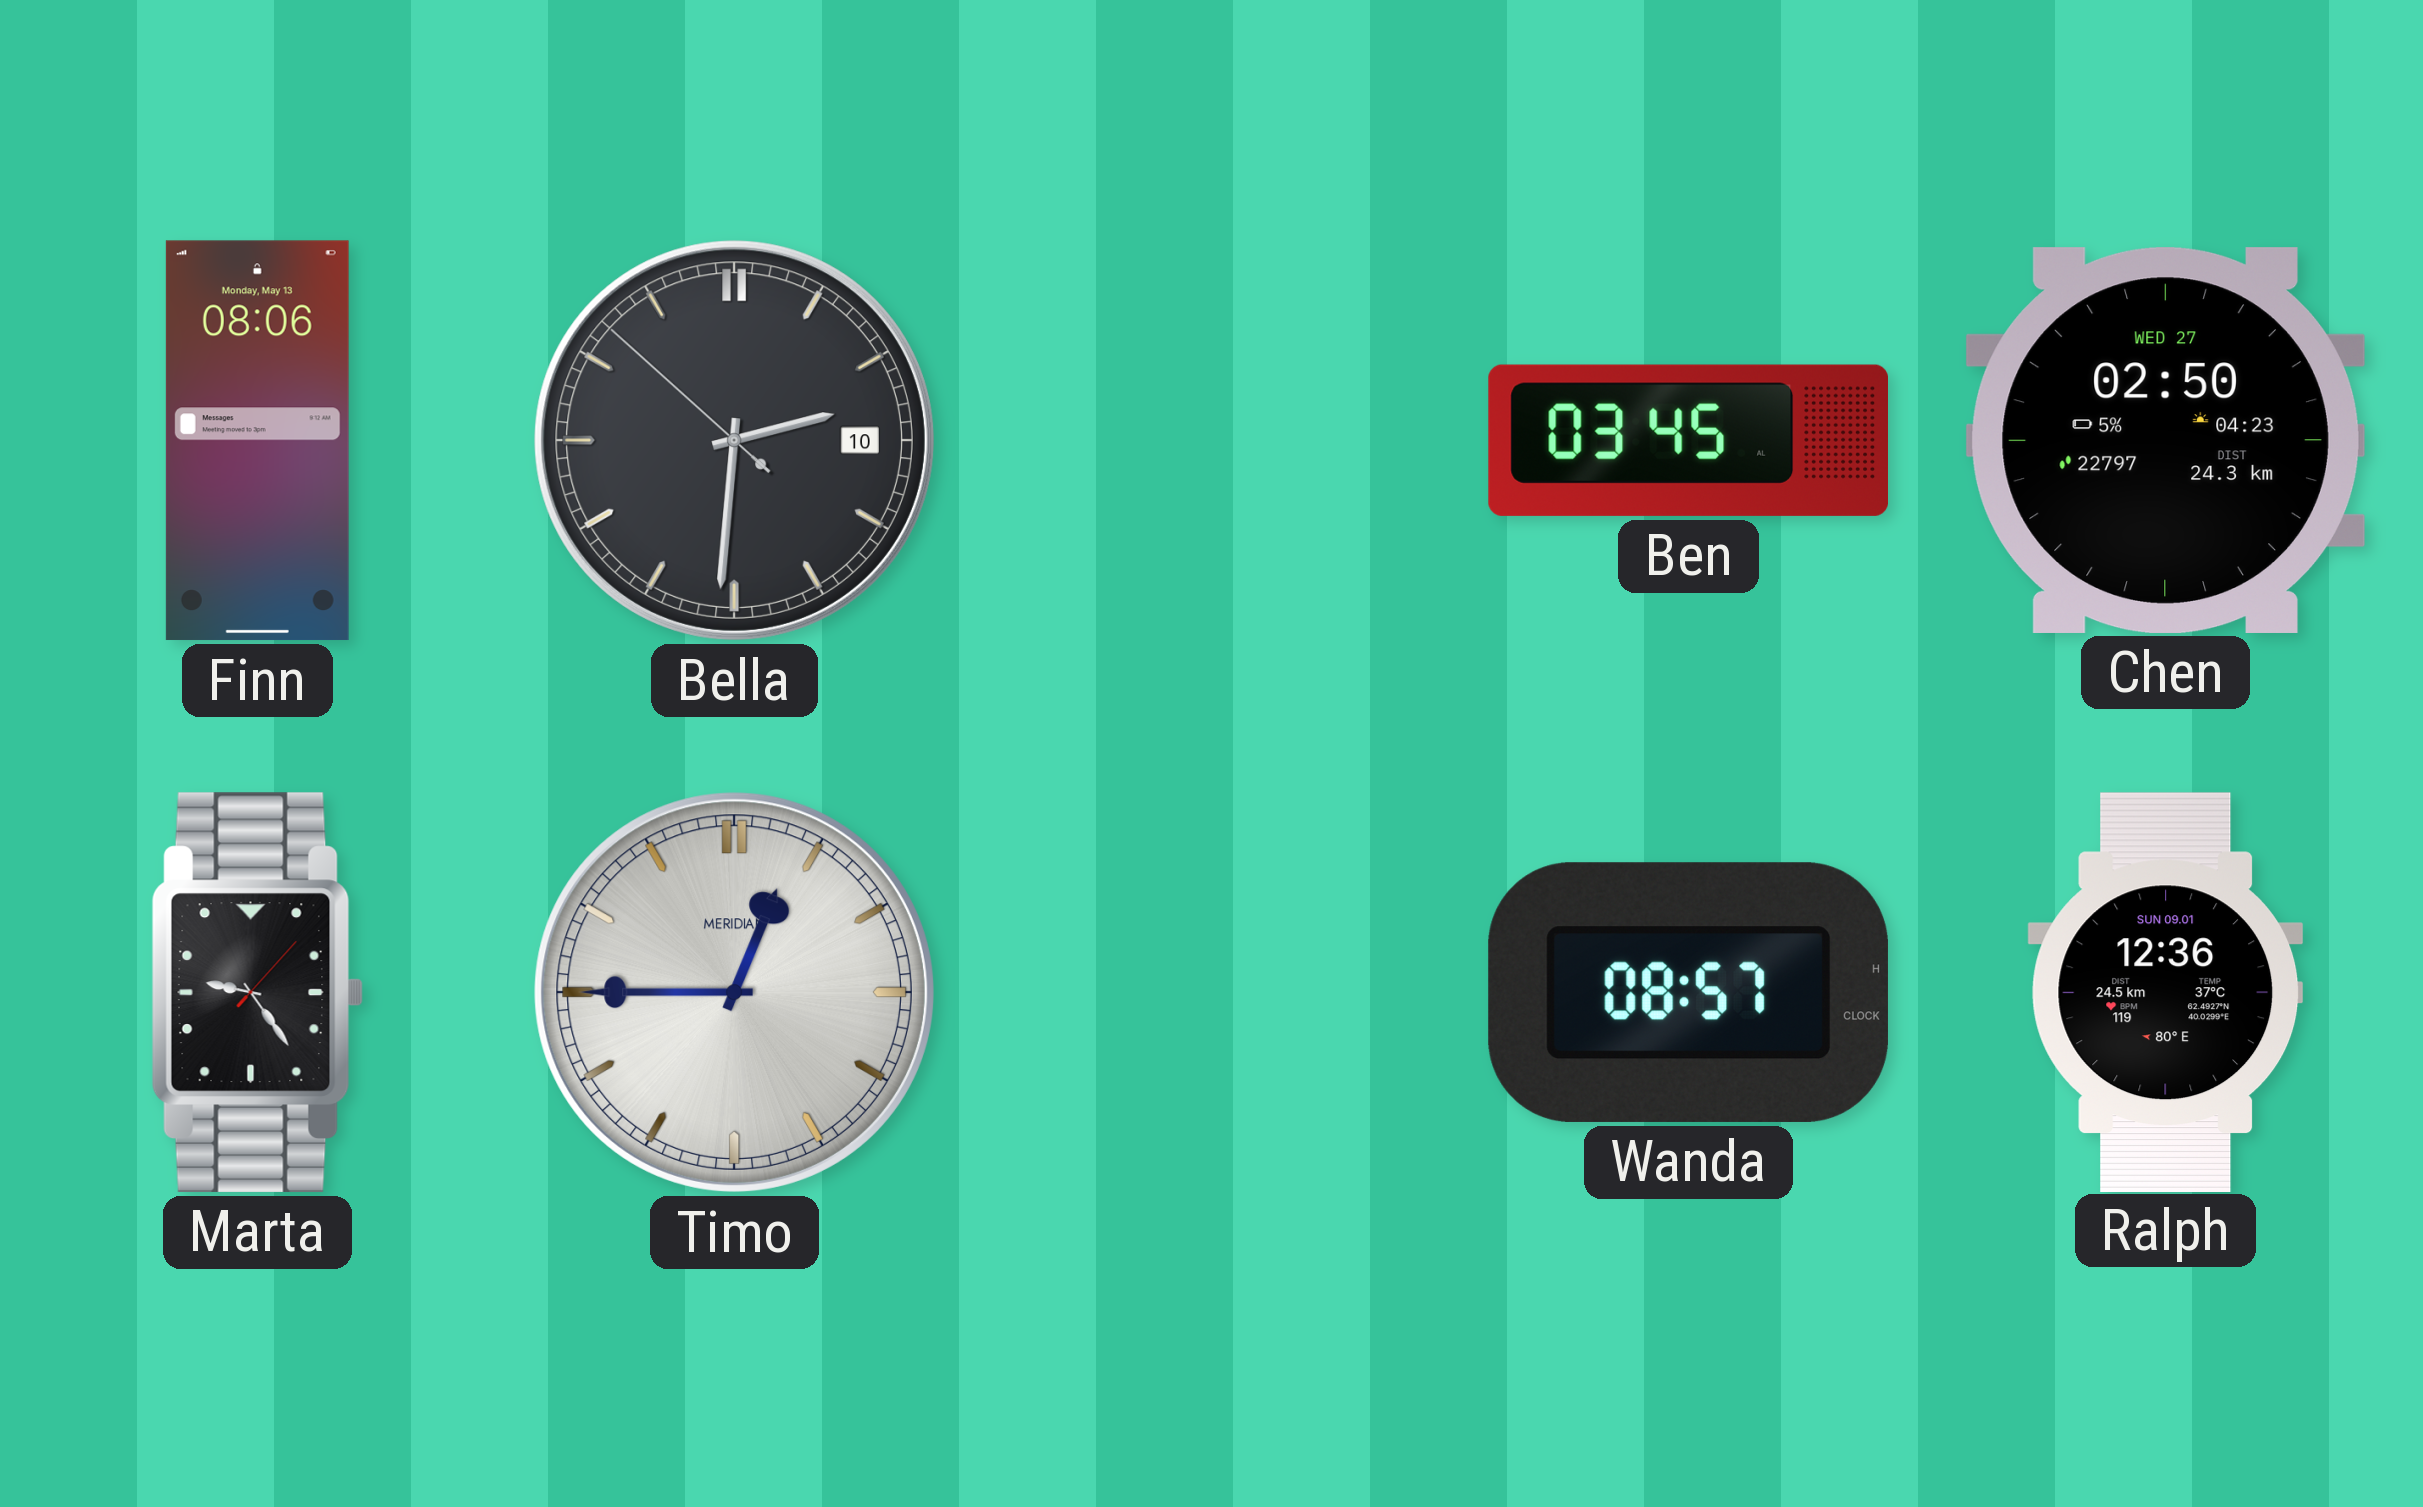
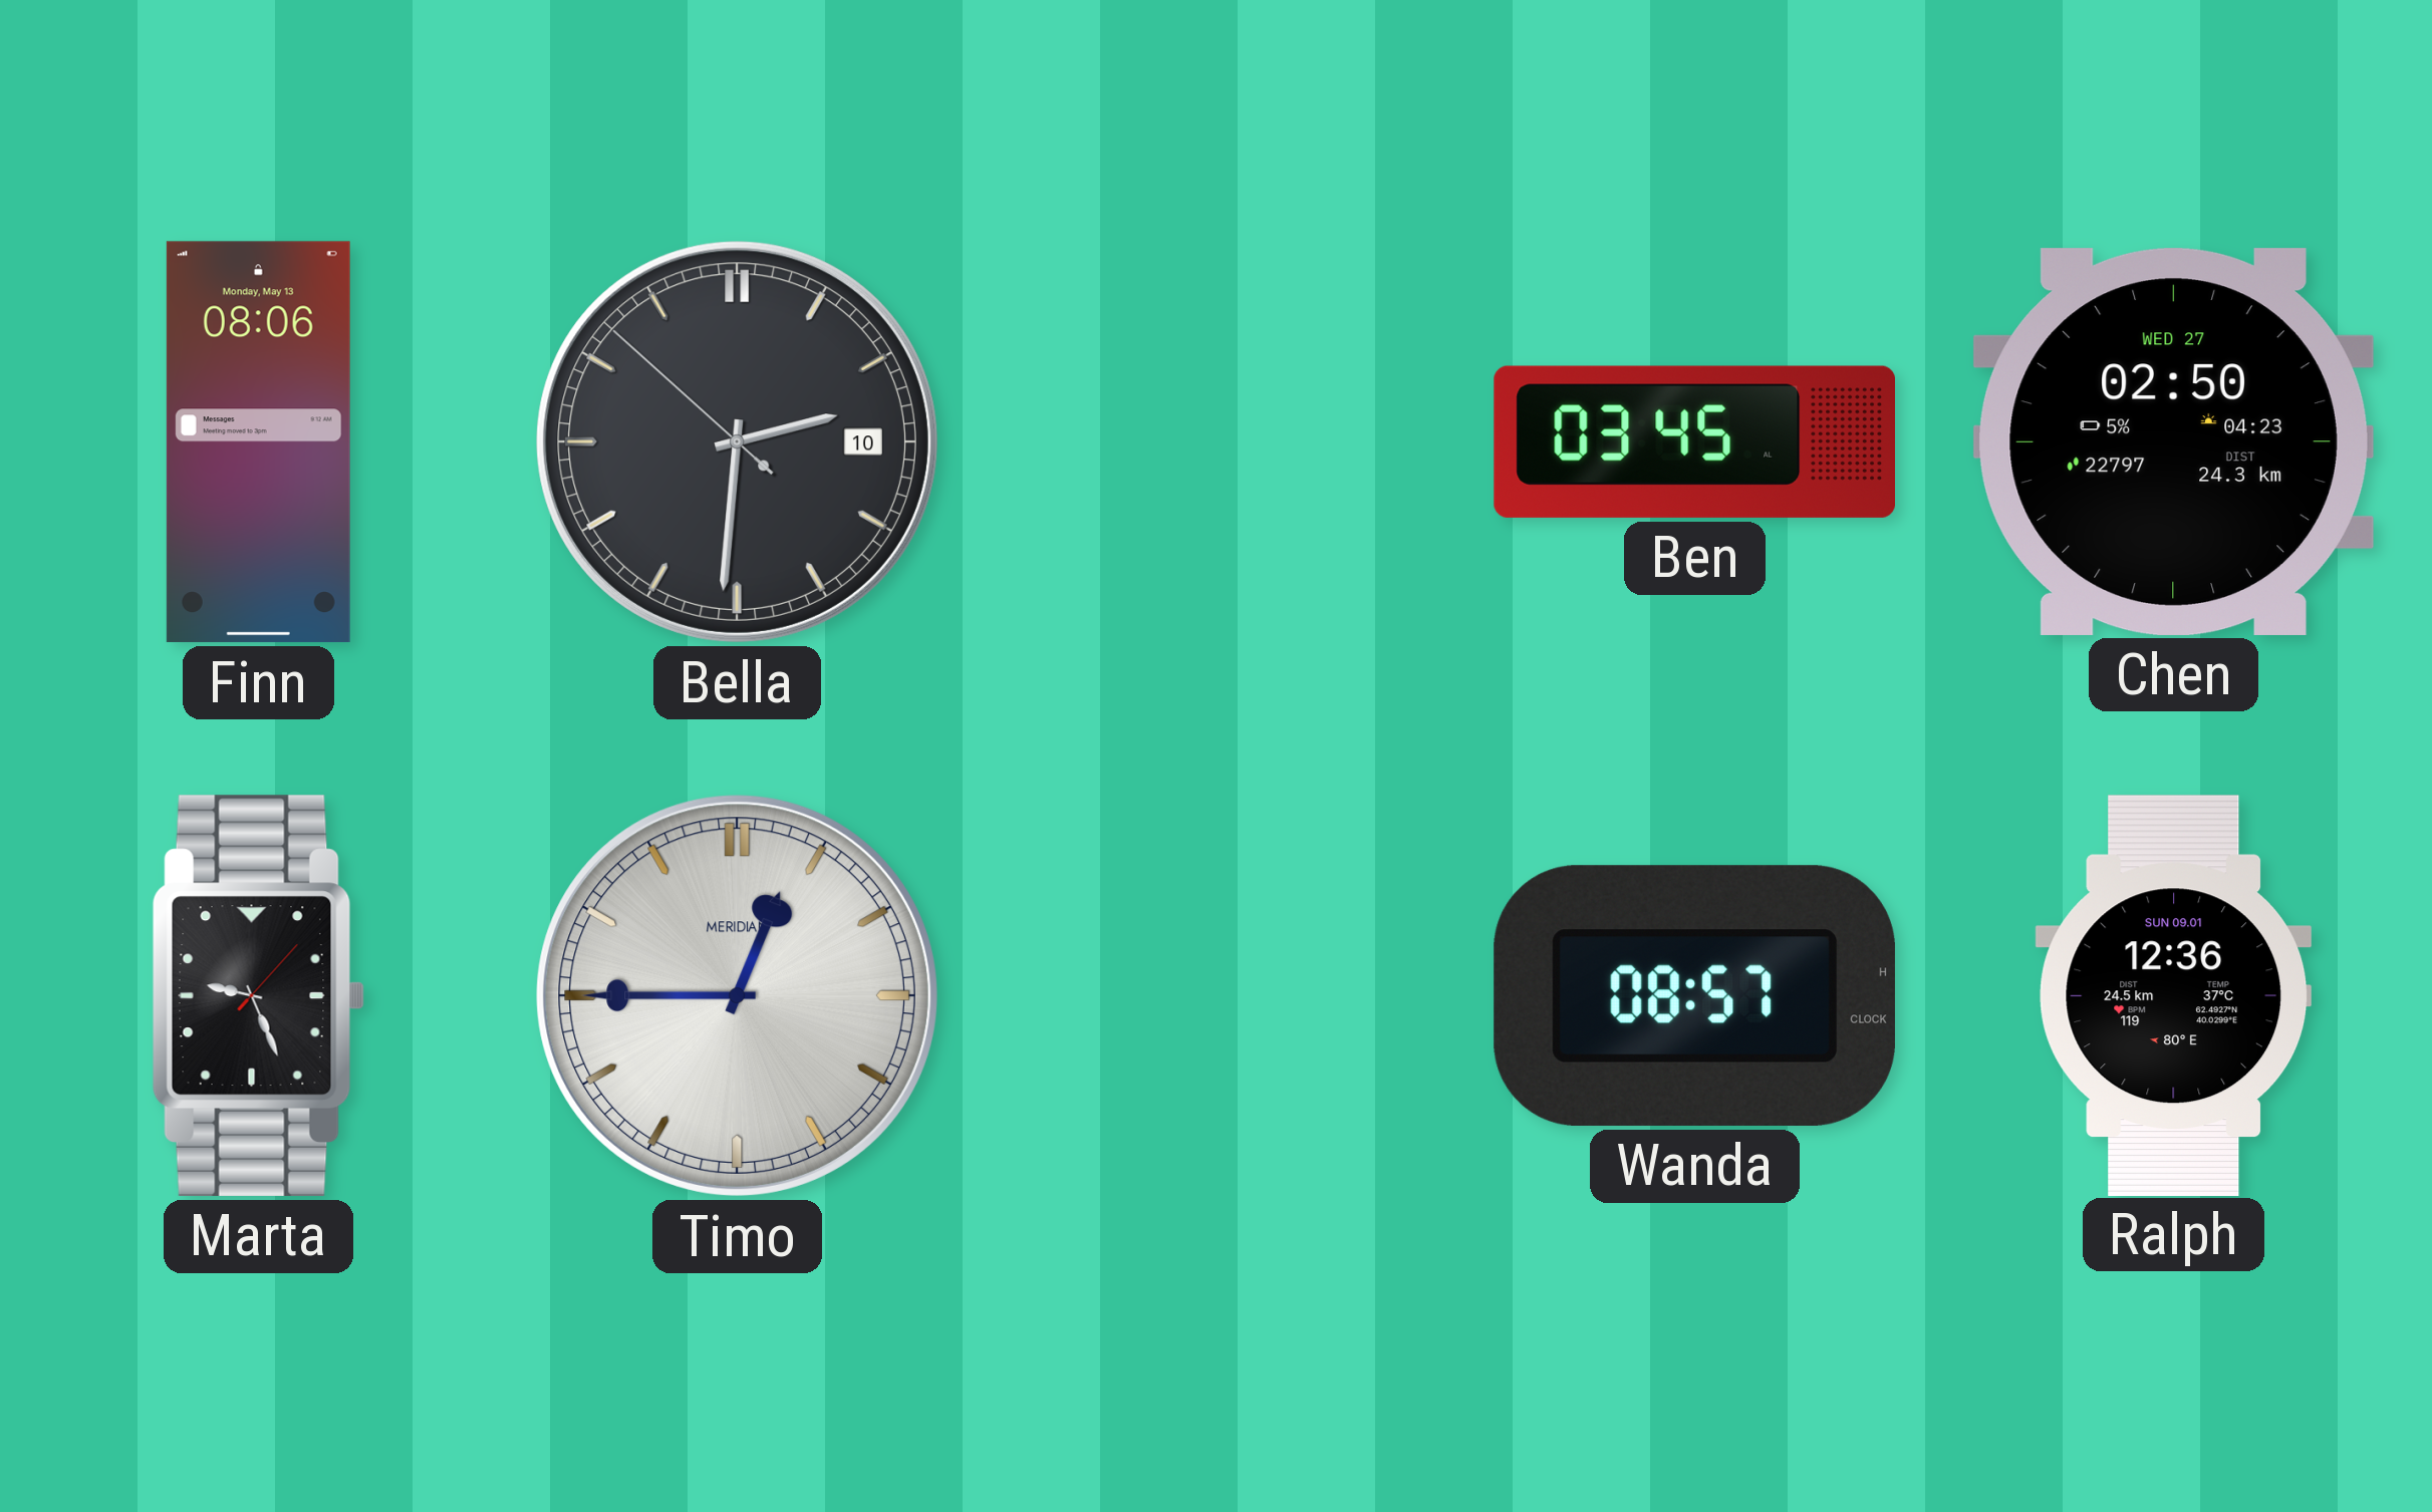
Marta: 9:24 -> 9:26
